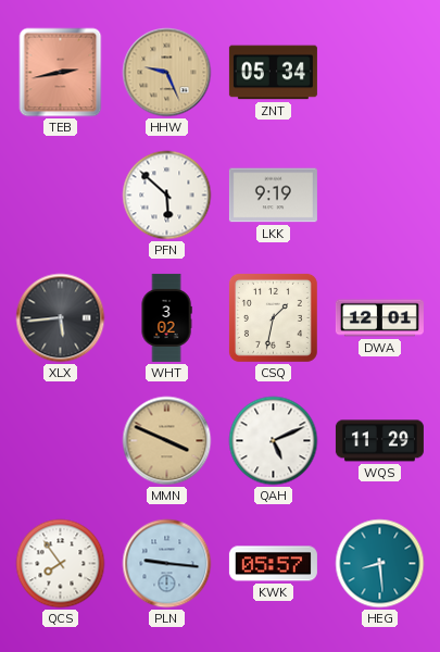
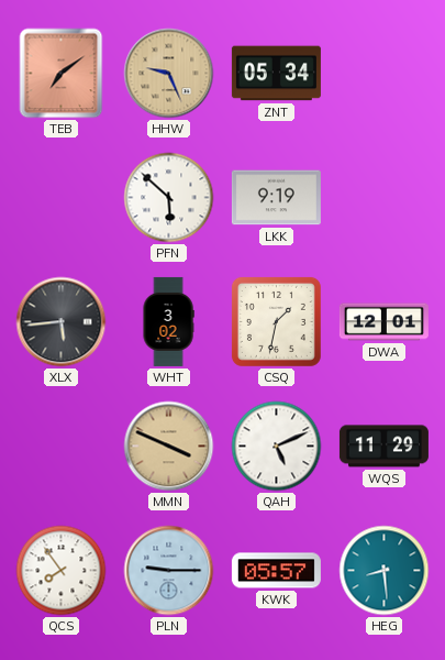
TEB: 2:43 -> 7:09
PLN: 9:16 -> 9:15
